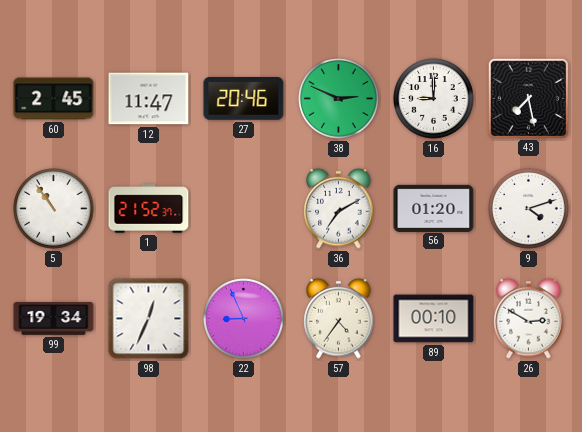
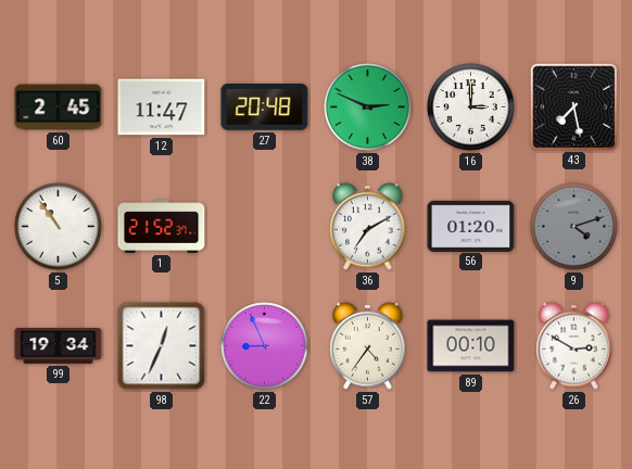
27: 20:46 -> 20:48
16: 9:00 -> 3:00
9 dial: white -> grey
